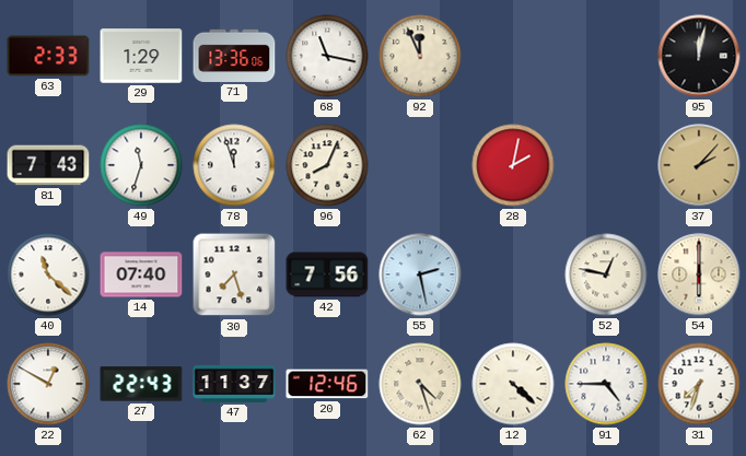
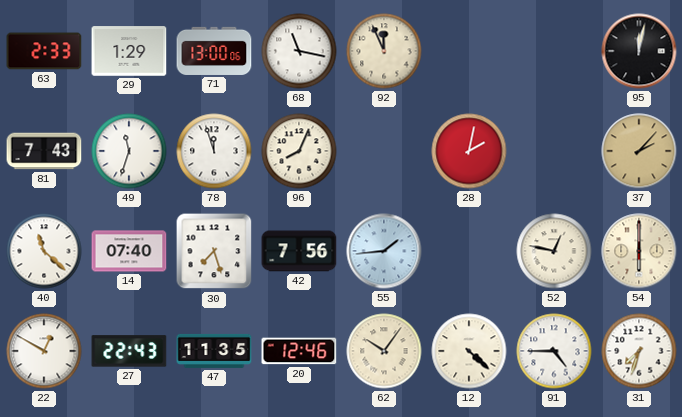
71: 13:36 -> 13:00
55: 2:28 -> 1:44
47: 11:37 -> 11:35
62: 4:27 -> 10:06
